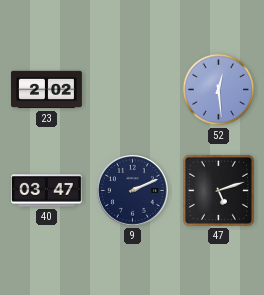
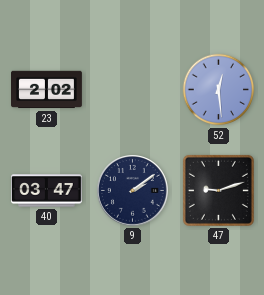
9: 2:11 -> 2:09
47: 5:12 -> 9:12
